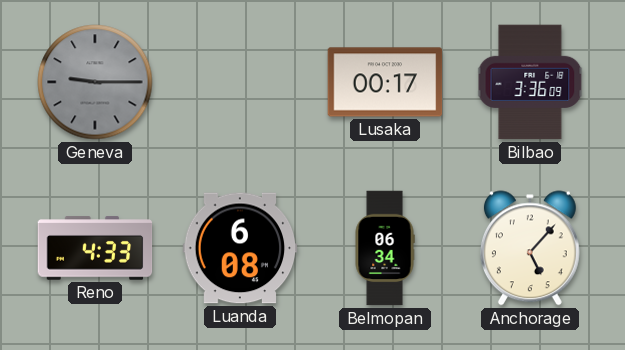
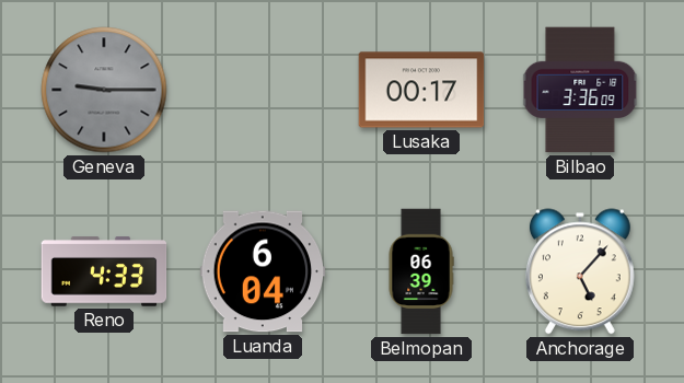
Luanda: 6:08 -> 6:04
Belmopan: 06:34 -> 06:39
